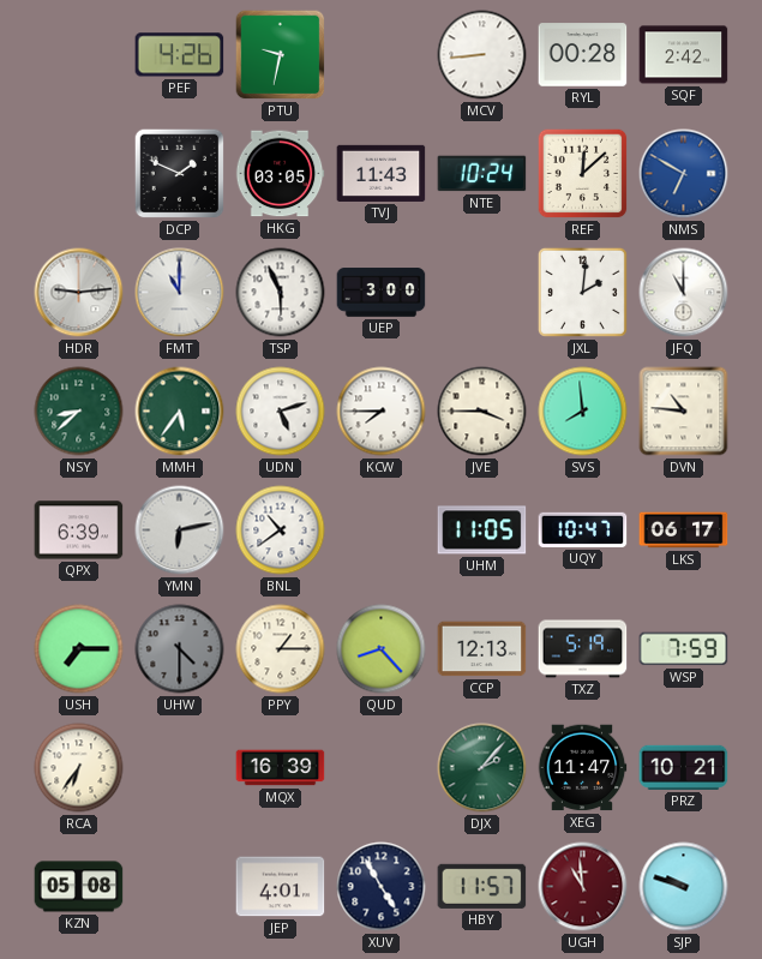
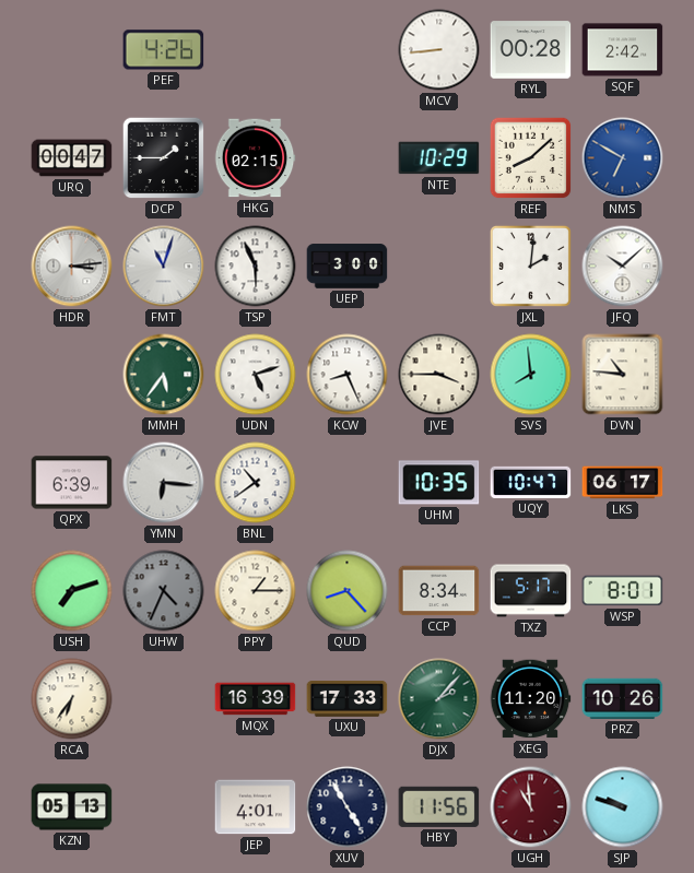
PTU: 9:32 -> none
URQ: none -> 00:47
DCP: 1:49 -> 1:45
HKG: 03:05 -> 02:15
TVJ: 11:43 -> none
NTE: 10:24 -> 10:29
REF: 12:08 -> 8:08
HDR: 9:14 -> 3:14
FMT: 11:00 -> 11:03
JFQ: 11:00 -> 10:08
NSY: 8:38 -> none
KCW: 7:45 -> 8:26
YMN: 6:13 -> 6:16
UHM: 11:05 -> 10:35
USH: 7:15 -> 7:12
UHW: 4:30 -> 4:34
CCP: 12:13 -> 8:34
TXZ: 5:19 -> 5:17
WSP: 7:59 -> 8:01
UXU: none -> 17:33
XEG: 11:47 -> 11:20
PRZ: 10:21 -> 10:26
KZN: 05:08 -> 05:13
HBY: 11:57 -> 11:56
